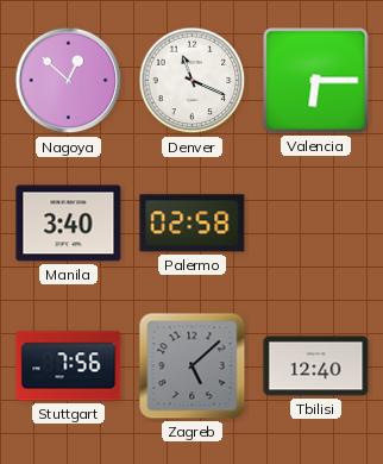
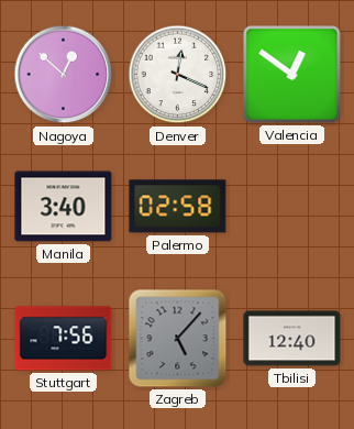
Denver: 11:19 -> 12:19
Valencia: 6:15 -> 12:51
Zagreb: 5:08 -> 5:07
